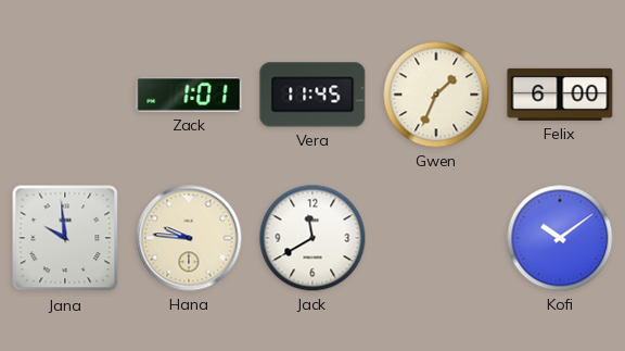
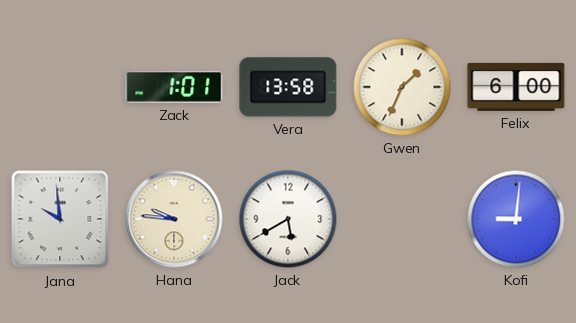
Vera: 11:45 -> 13:58
Jack: 11:40 -> 5:40
Kofi: 10:09 -> 9:01
